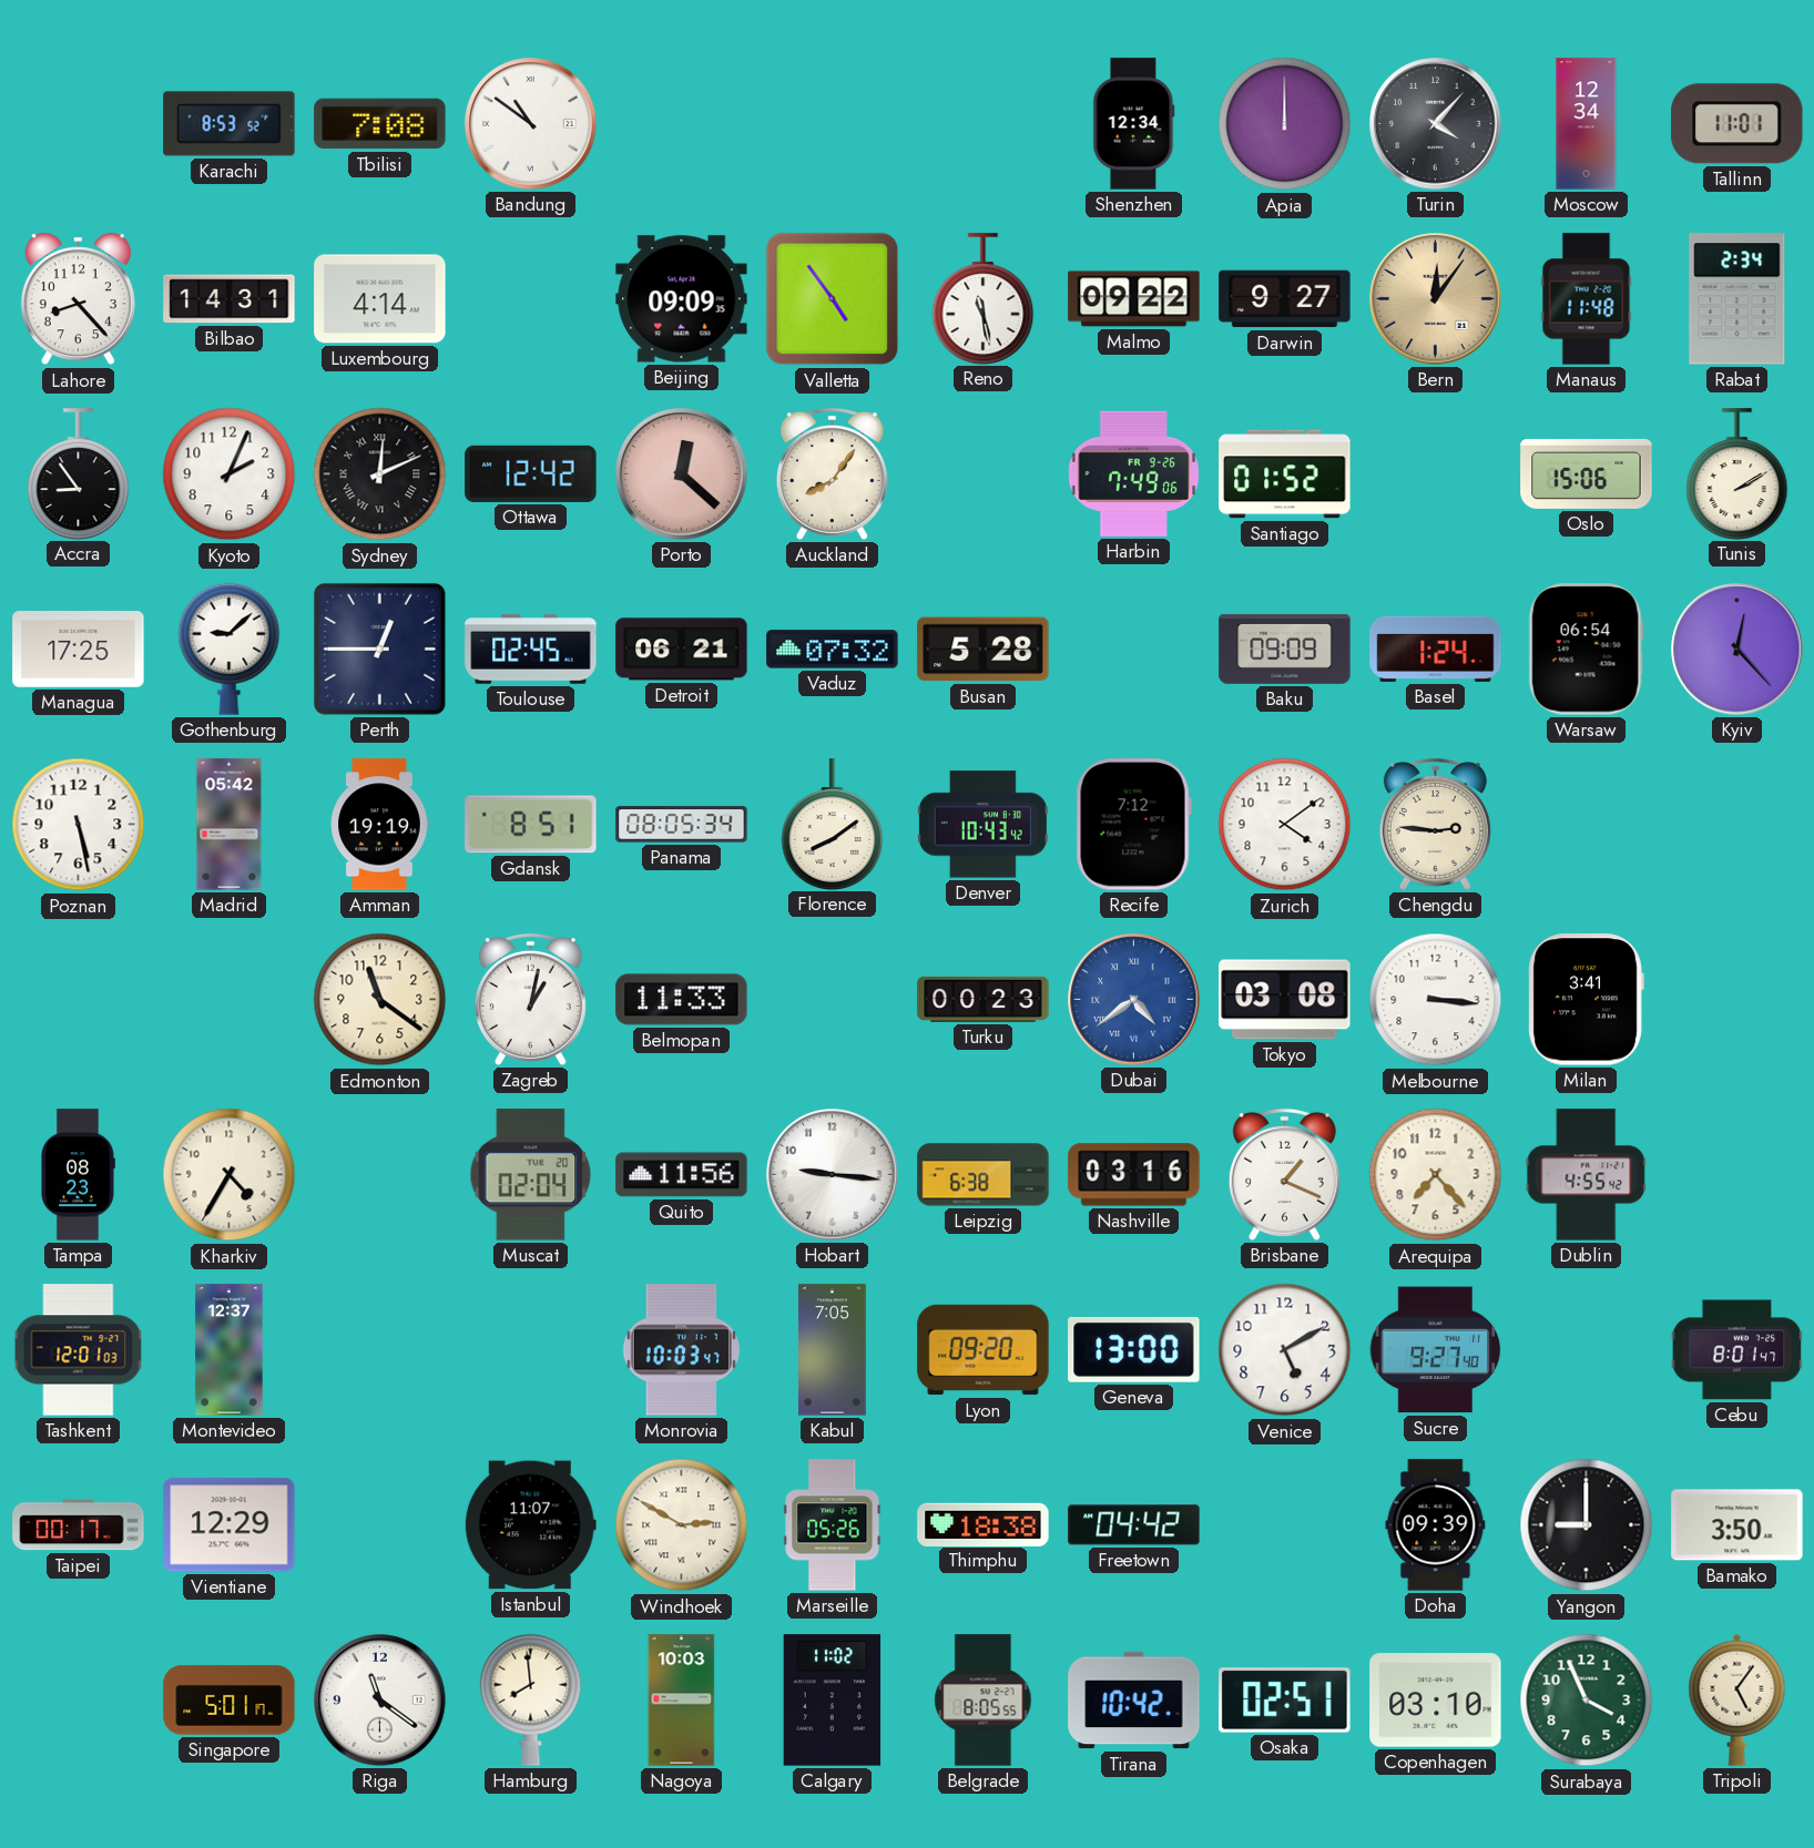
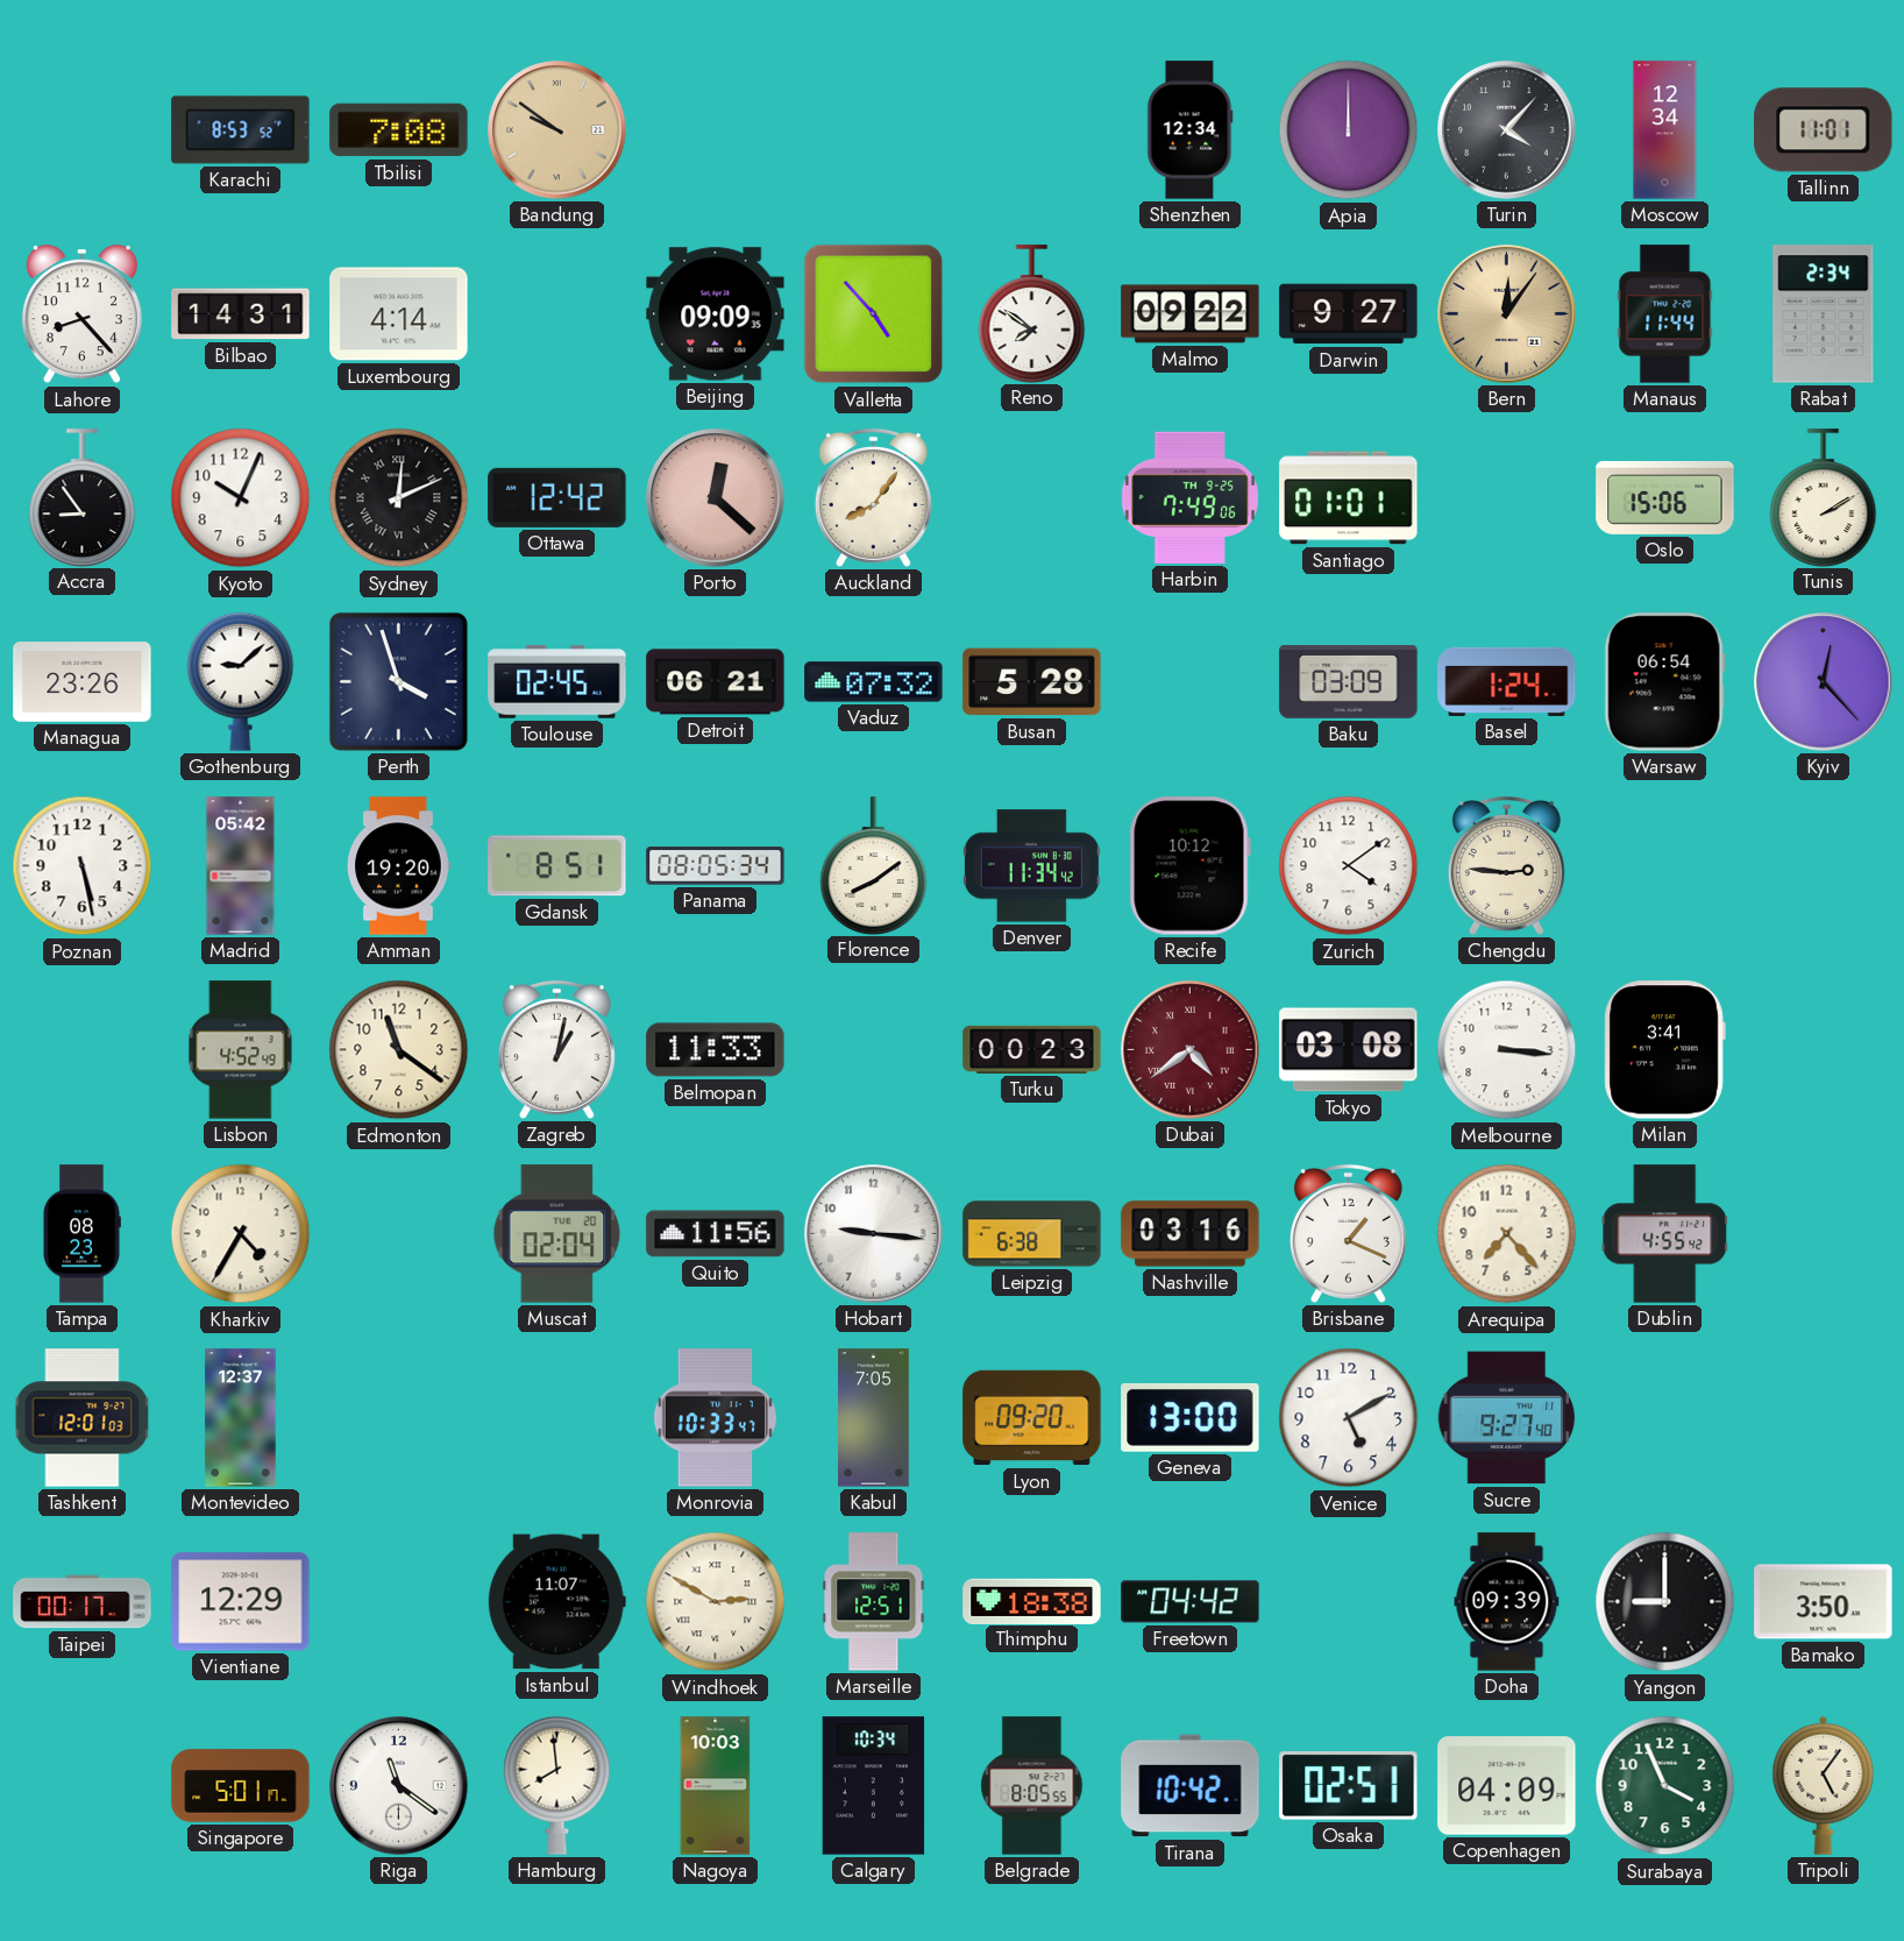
Bandung: 10:51 -> 9:51
Bandung dial: white -> champagne
Valletta: 4:54 -> 4:53
Reno: 11:28 -> 7:51
Manaus: 11:48 -> 11:44
Kyoto: 2:04 -> 10:04
Harbin date: FR 9-26 -> TH 9-25
Santiago: 01:52 -> 01:01
Managua: 17:25 -> 23:26
Perth: 12:45 -> 3:57
Baku: 09:09 -> 03:09
Amman: 19:19 -> 19:20
Denver: 10:43 -> 11:34
Recife: 7:12 -> 10:12
Lisbon: none -> 4:52
Dubai dial: blue -> burgundy
Monrovia: 10:03 -> 10:33
Cebu: 8:01 -> none
Marseille: 05:26 -> 12:51
Calgary: 11:02 -> 10:34
Copenhagen: 03:10 -> 04:09
